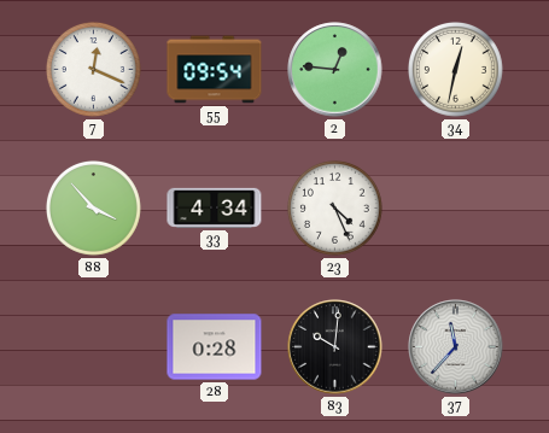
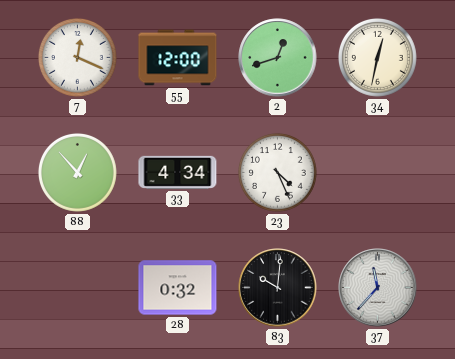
55: 09:54 -> 12:00
2: 12:46 -> 12:42
88: 3:53 -> 12:53
28: 0:28 -> 0:32
